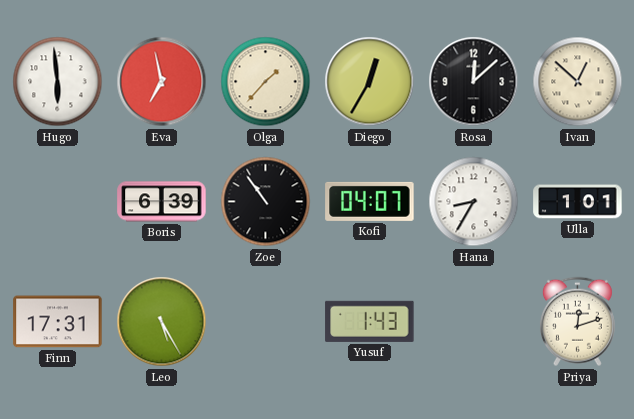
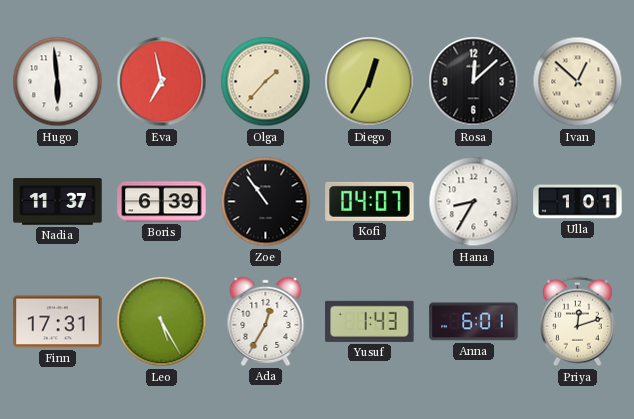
Nadia: none -> 11:37
Ada: none -> 12:35
Anna: none -> 6:01
